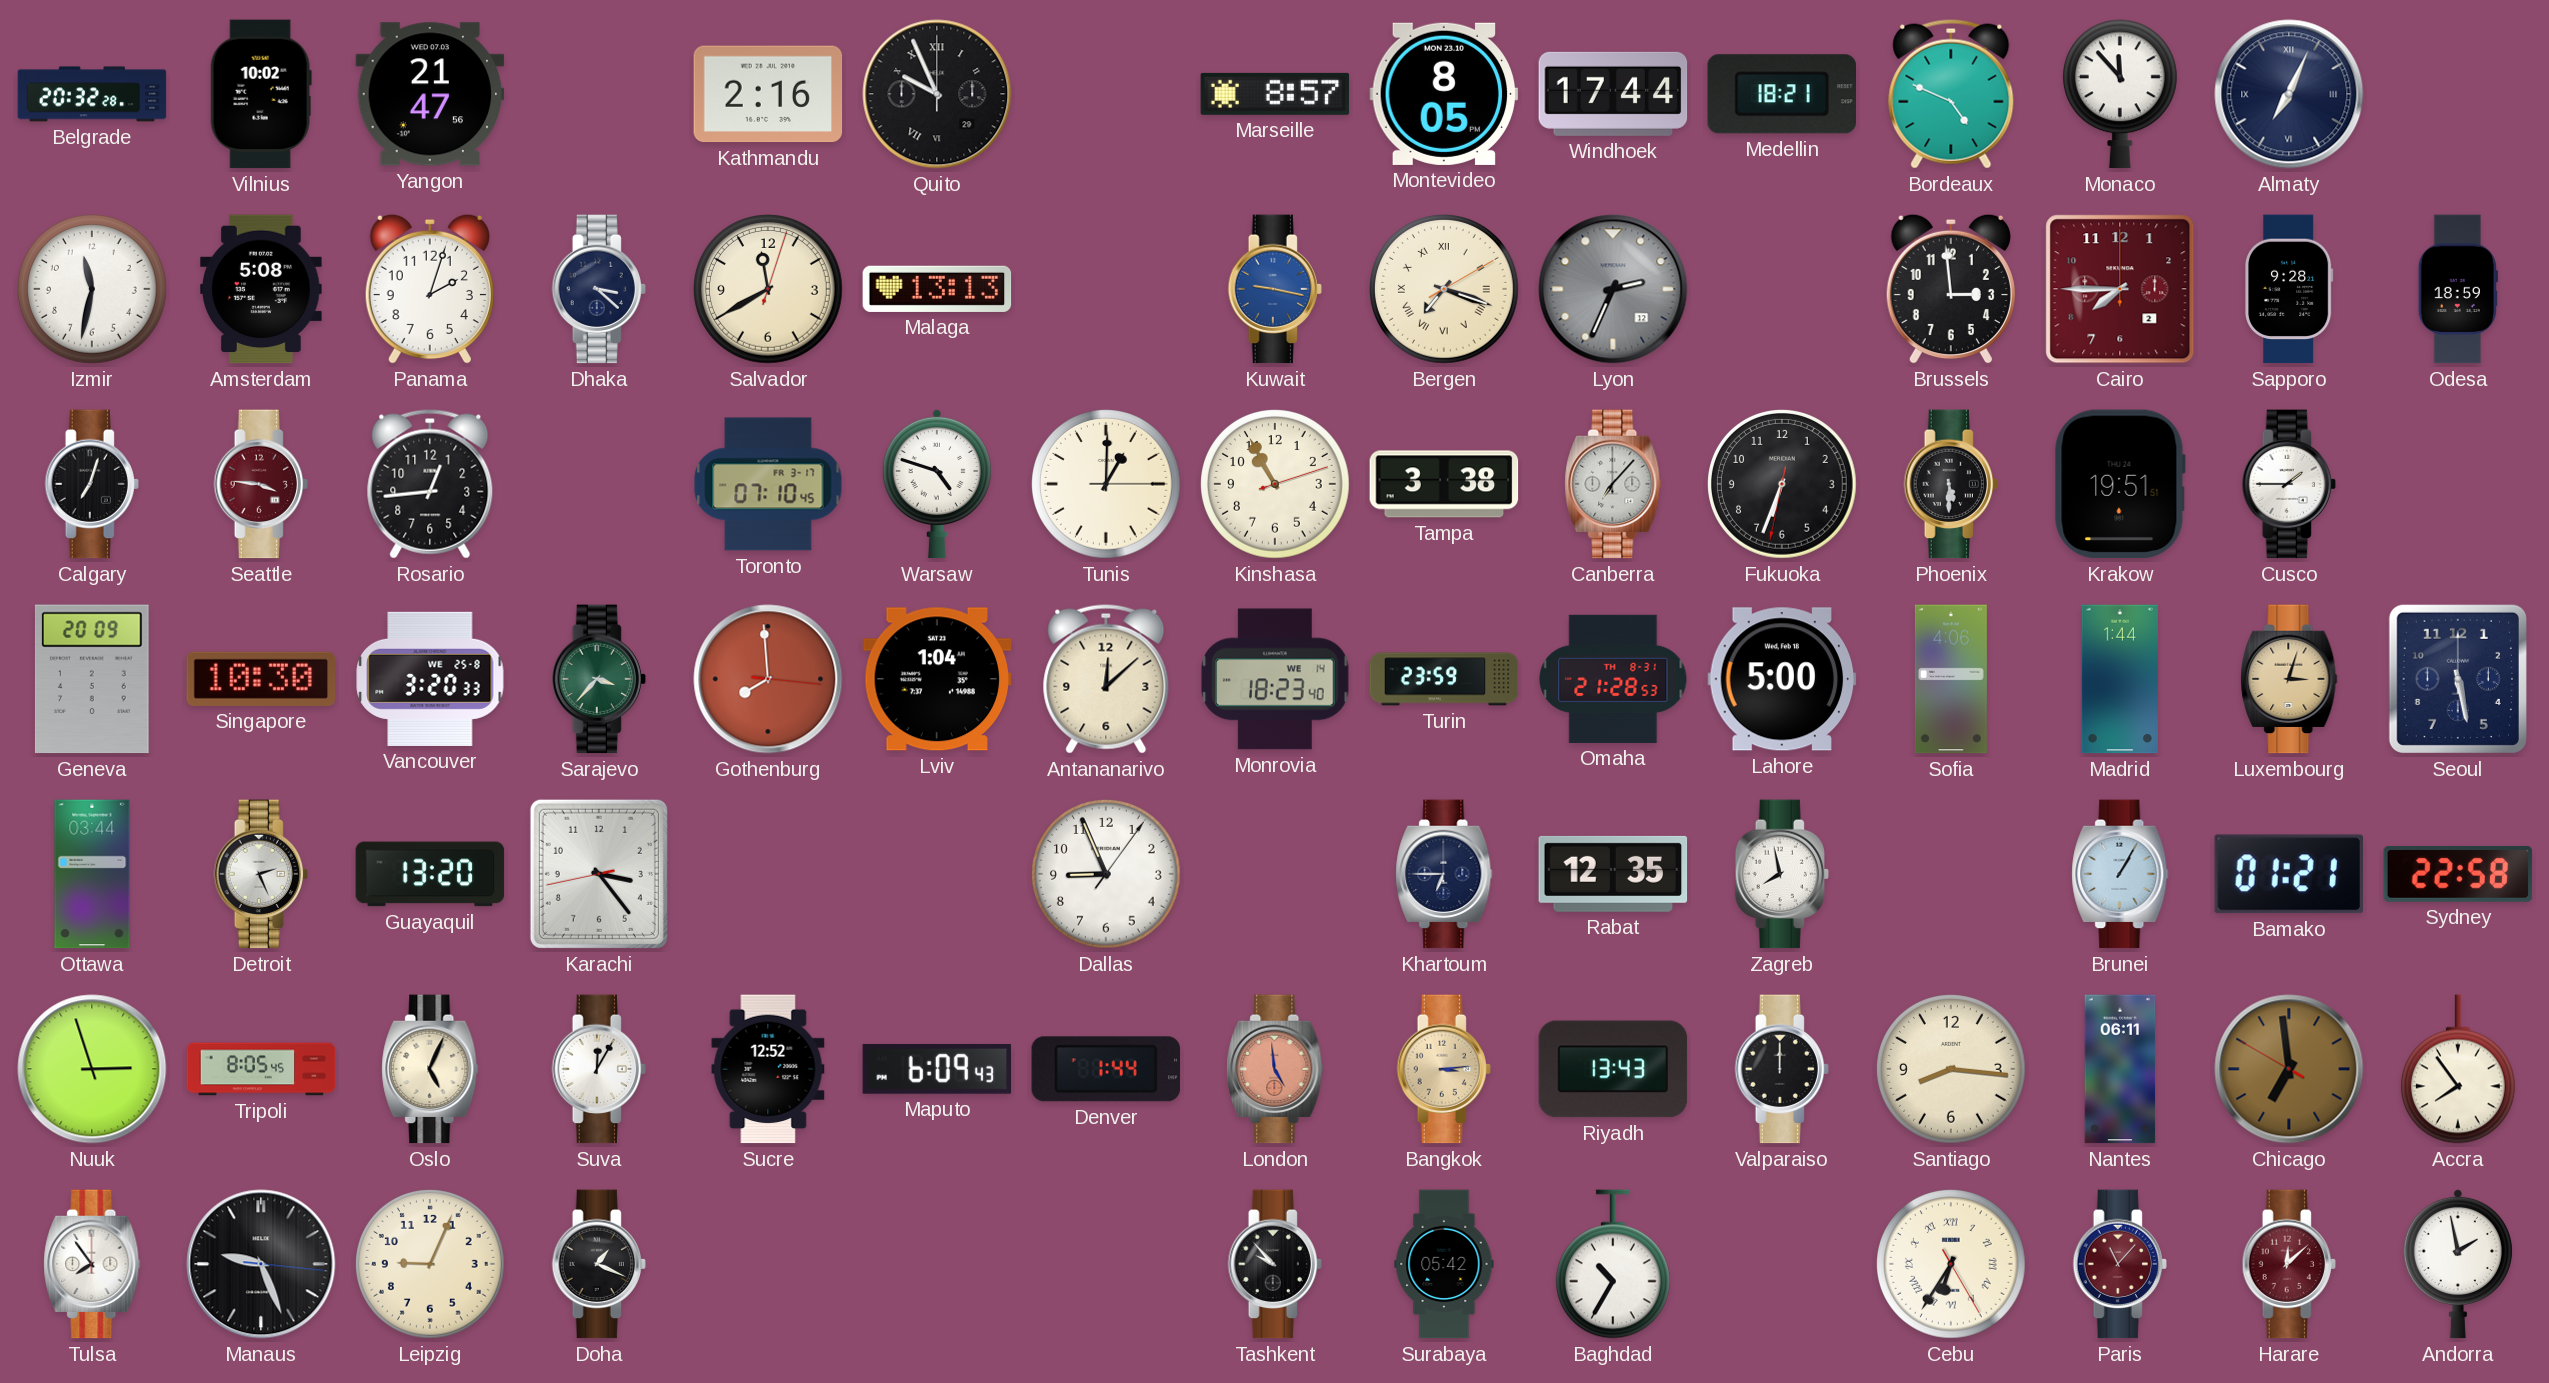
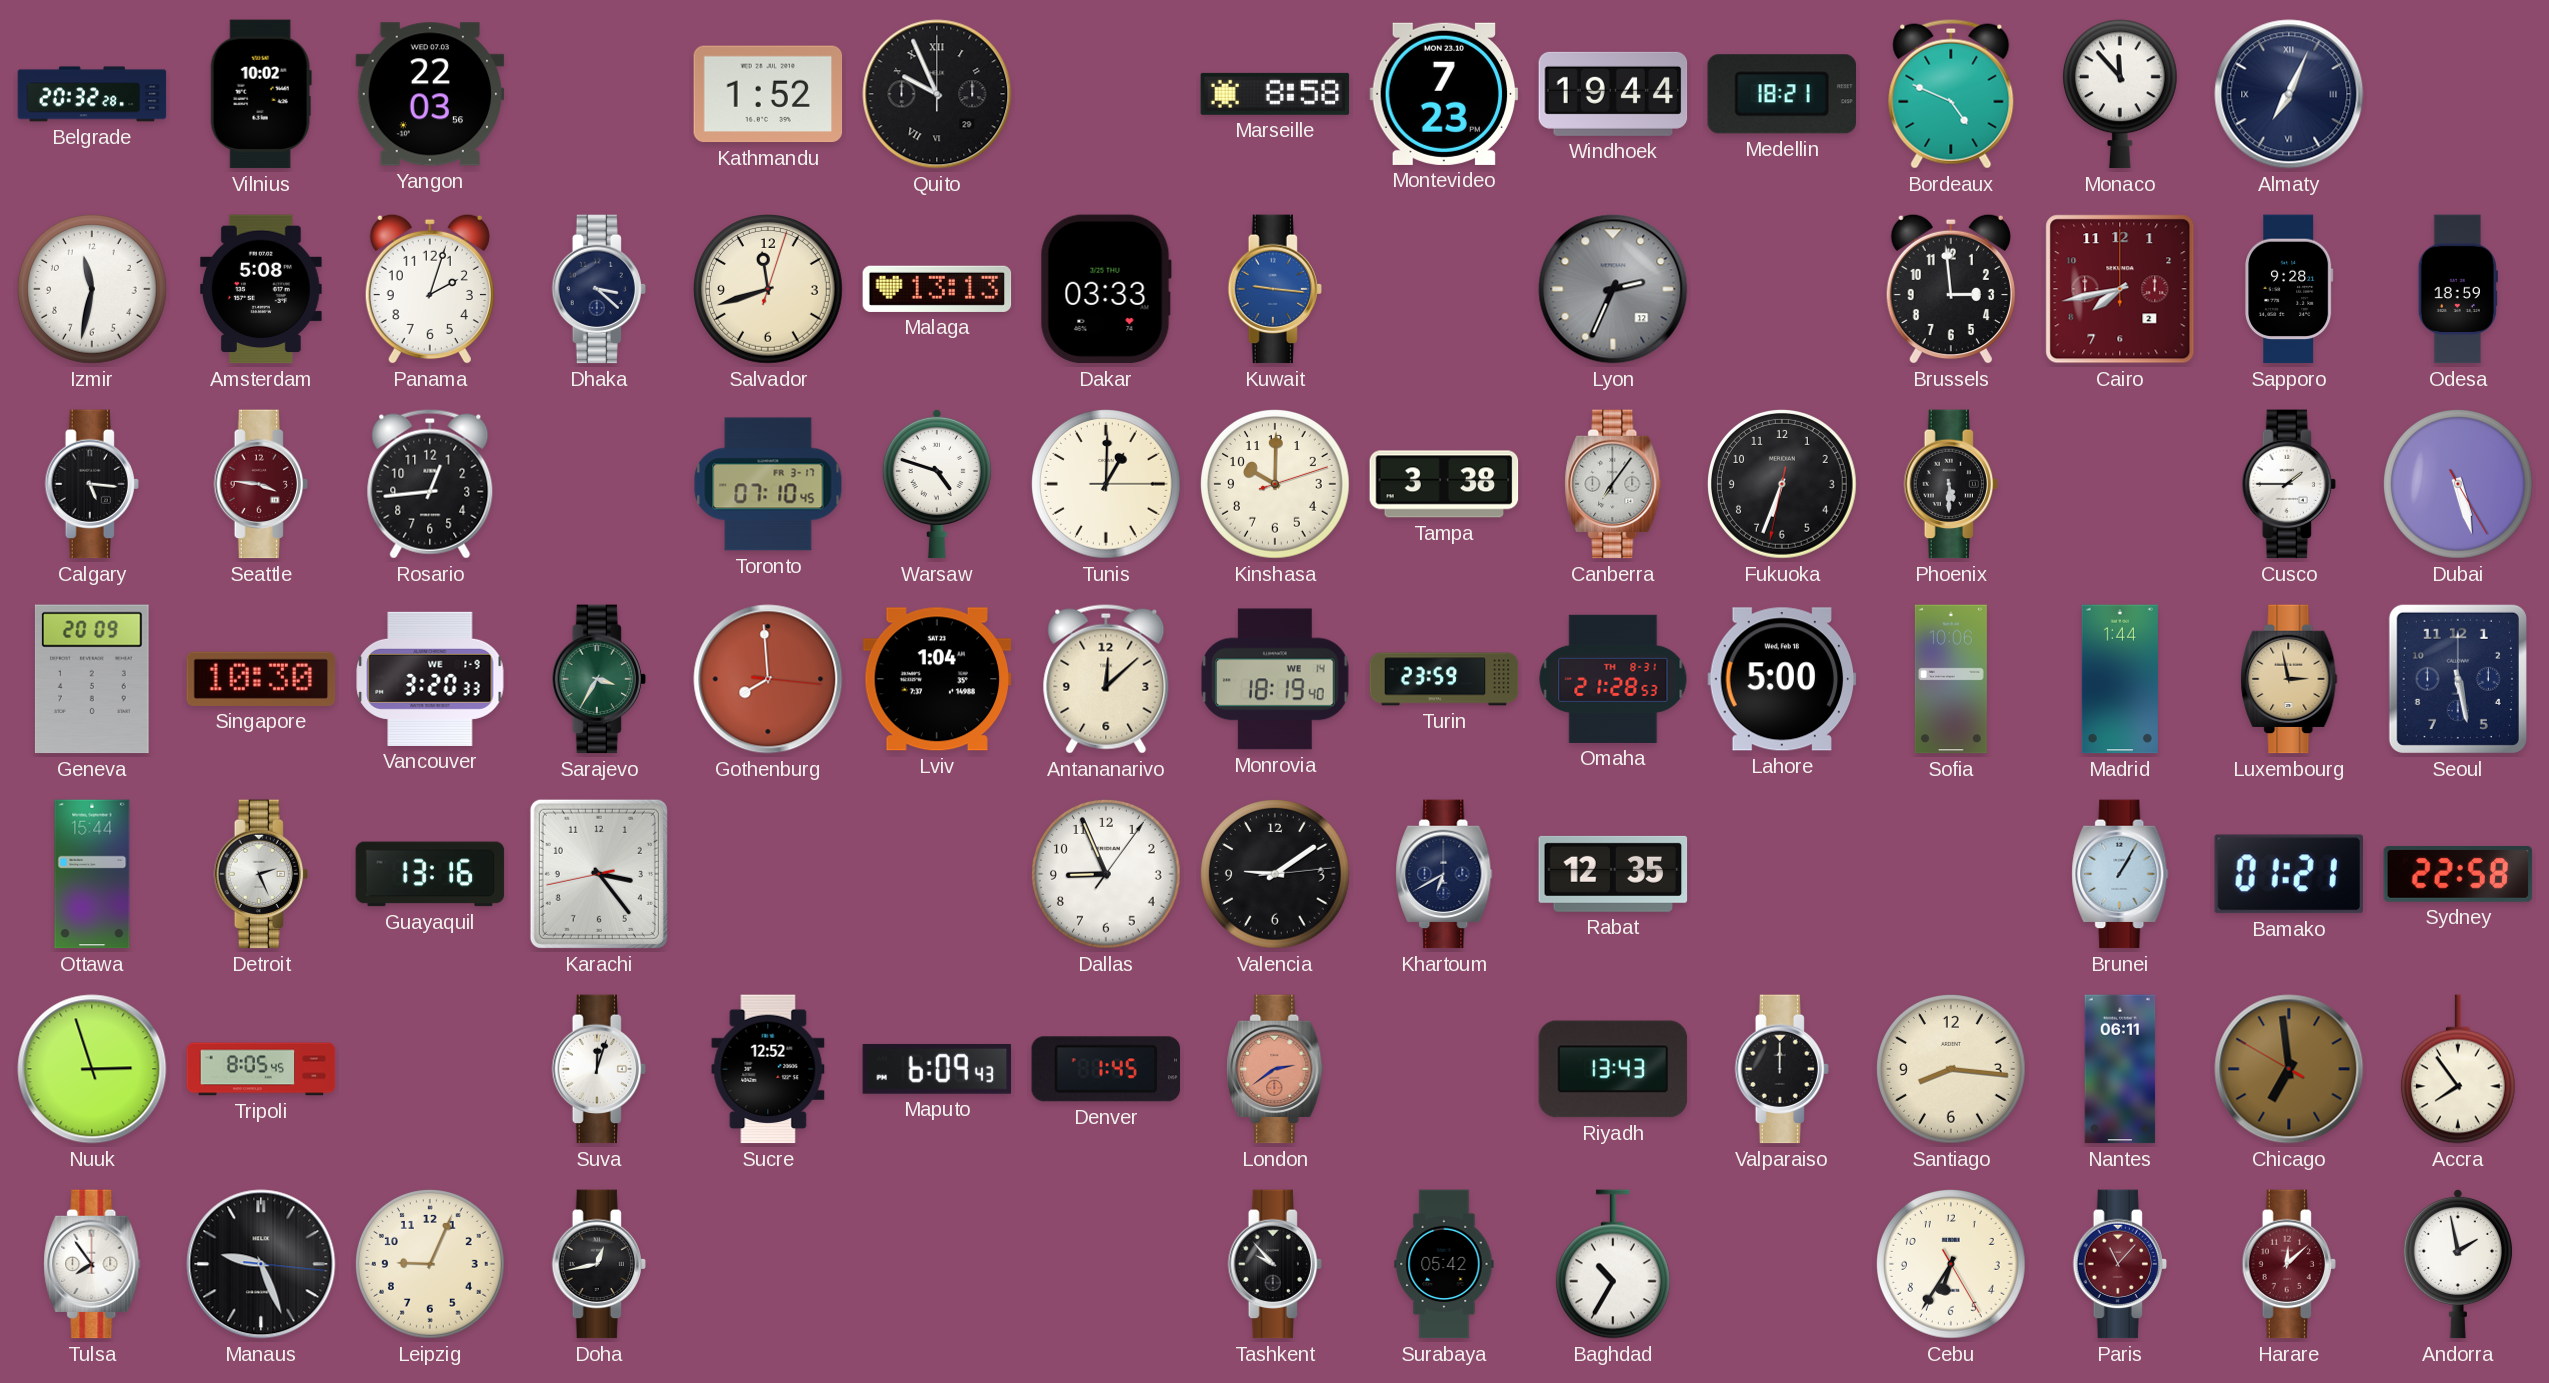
Yangon: 21:47 -> 22:03
Kathmandu: 2:16 -> 1:52
Marseille: 8:57 -> 8:58
Montevideo: 8:05 -> 7:23
Windhoek: 17:44 -> 19:44
Salvador: 11:40 -> 11:42
Dakar: none -> 03:33
Kuwait: 9:17 -> 9:16
Bergen: 7:18 -> none
Cairo: 7:45 -> 7:43
Calgary: 7:03 -> 5:16
Kinshasa: 10:55 -> 10:00
Canberra: 7:07 -> 7:06
Krakow: 19:51 -> none
Dubai: none -> 5:27
Vancouver date: WE 25-8 -> WE 1-9
Sarajevo: 3:37 -> 3:35
Monrovia: 18:23 -> 18:19
Sofia: 4:06 -> 10:06
Luxembourg: 3:03 -> 2:58
Ottawa: 03:44 -> 15:44
Guayaquil: 13:20 -> 13:16
Valencia: none -> 9:09
Khartoum: 6:45 -> 6:40
Zagreb: 7:58 -> none
Oslo: 5:04 -> none
Suva: 12:05 -> 12:03
Denver: 1:44 -> 1:45
London: 4:59 -> 2:39
Bangkok: 3:14 -> none
Doha: 1:19 -> 12:43
Cebu numerals: Roman -> Arabic
